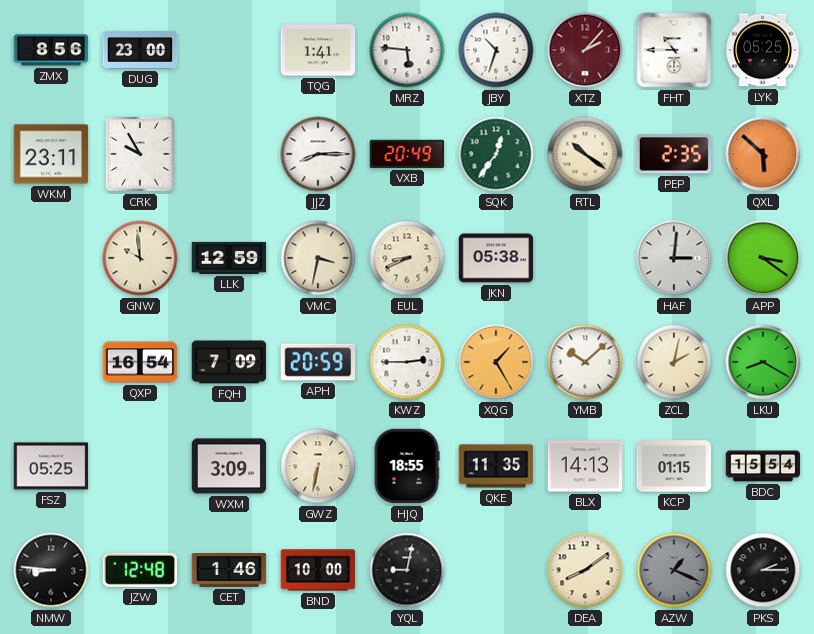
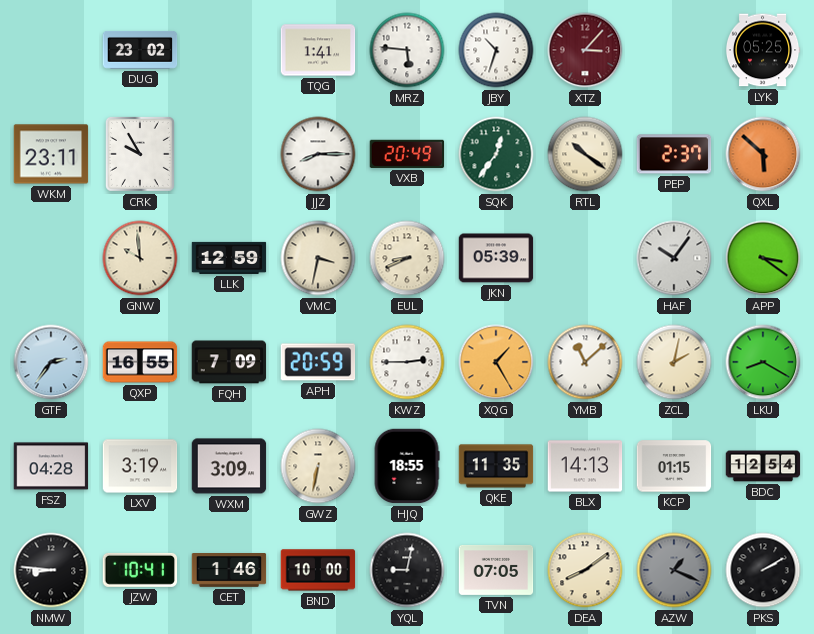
ZMX: 8:56 -> none
DUG: 23:00 -> 23:02
XTZ: 2:07 -> 3:07
FHT: 10:45 -> none
PEP: 2:35 -> 2:37
JKN: 05:38 -> 05:39
HAF: 3:01 -> 10:06
GTF: none -> 2:36
QXP: 16:54 -> 16:55
YMB: 10:08 -> 11:08
FSZ: 05:25 -> 04:28
LXV: none -> 3:19
BDC: 15:54 -> 12:54
JZW: 12:48 -> 10:41
TVN: none -> 07:05
PKS: 2:15 -> 2:10
